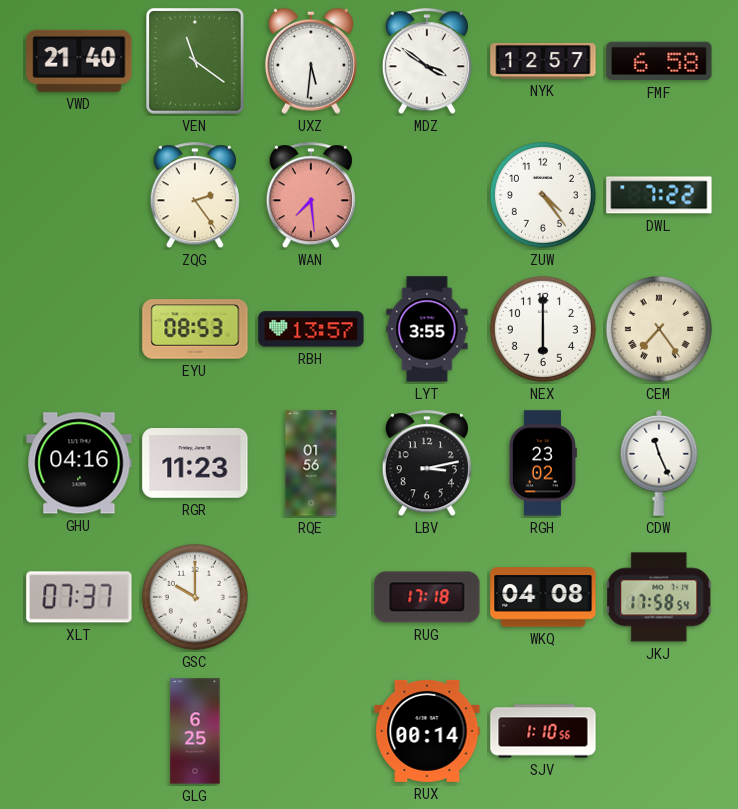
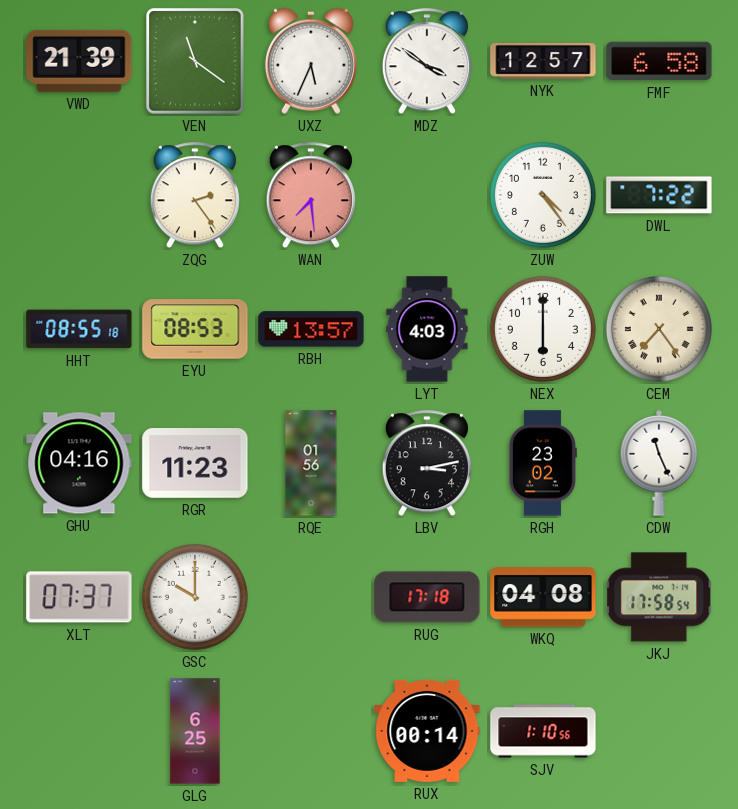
VWD: 21:40 -> 21:39
UXZ: 5:31 -> 5:34
HHT: none -> 08:55
LYT: 3:55 -> 4:03
